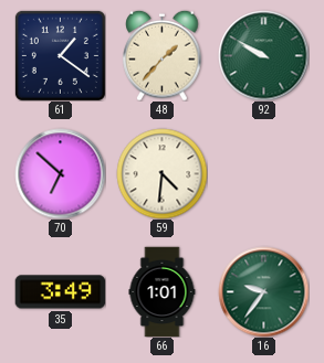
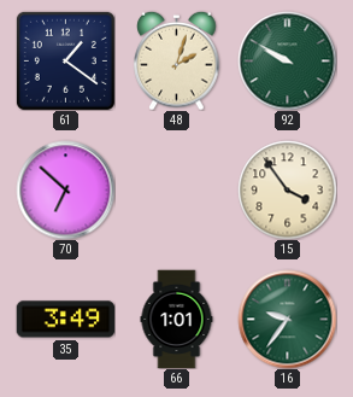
48: 1:37 -> 2:03
59: 4:31 -> none
15: none -> 3:54
